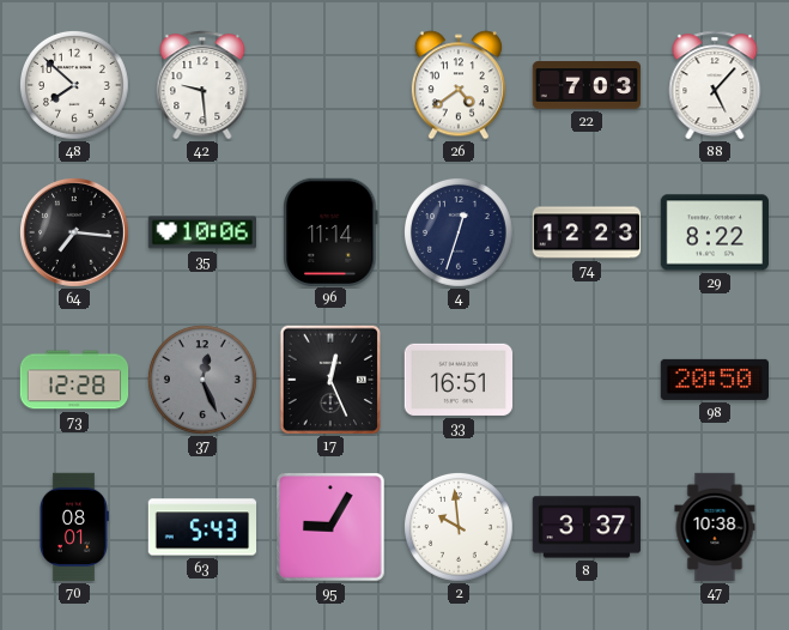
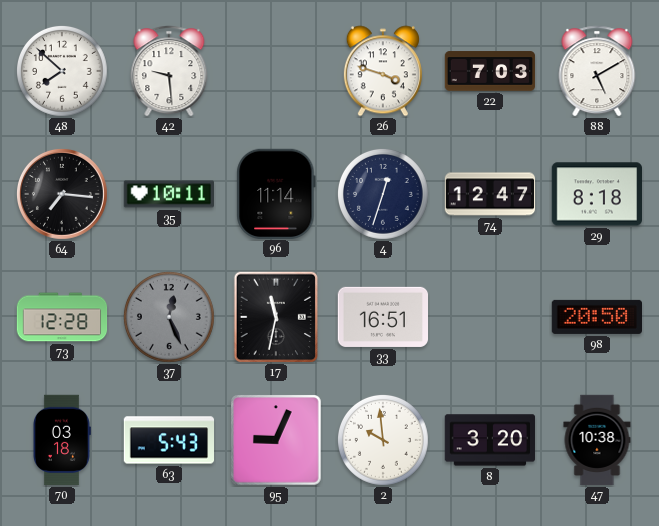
26: 4:39 -> 3:48
88: 5:07 -> 5:10
35: 10:06 -> 10:11
74: 12:23 -> 12:47
29: 8:22 -> 8:18
17: 12:26 -> 11:32
70: 08:01 -> 03:18
95: 9:05 -> 9:04
8: 3:37 -> 3:20
